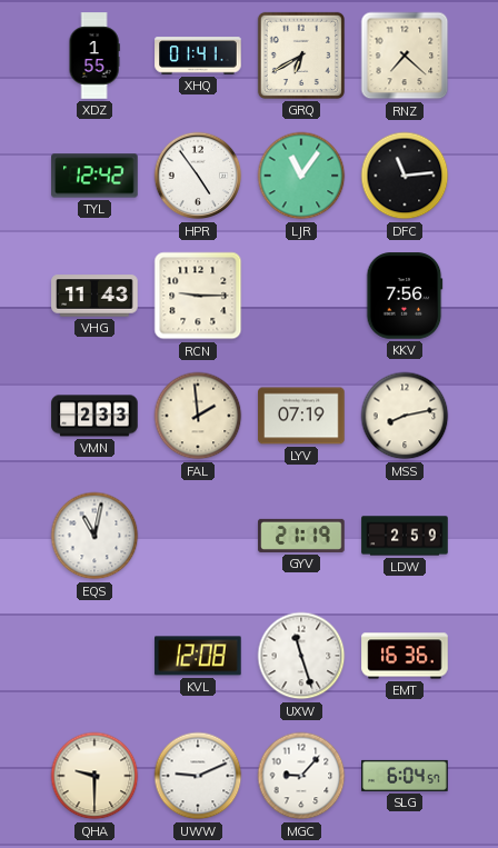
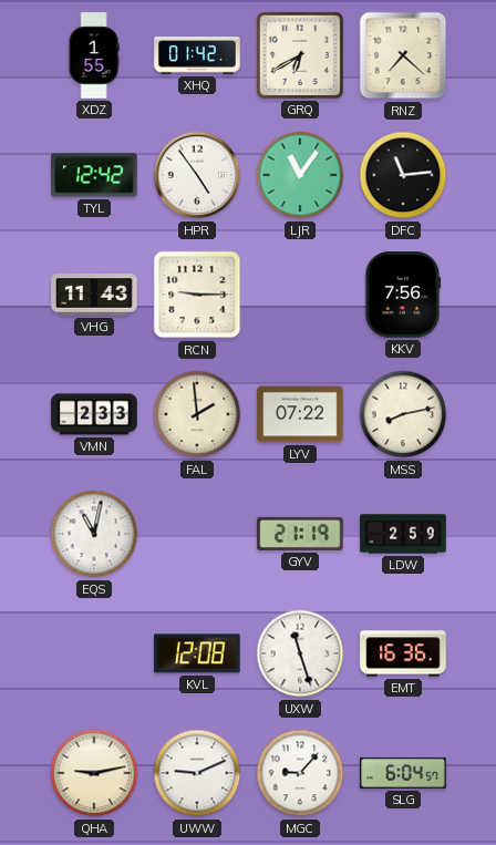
XHQ: 01:41 -> 01:42
LYV: 07:19 -> 07:22
QHA: 9:30 -> 9:13
